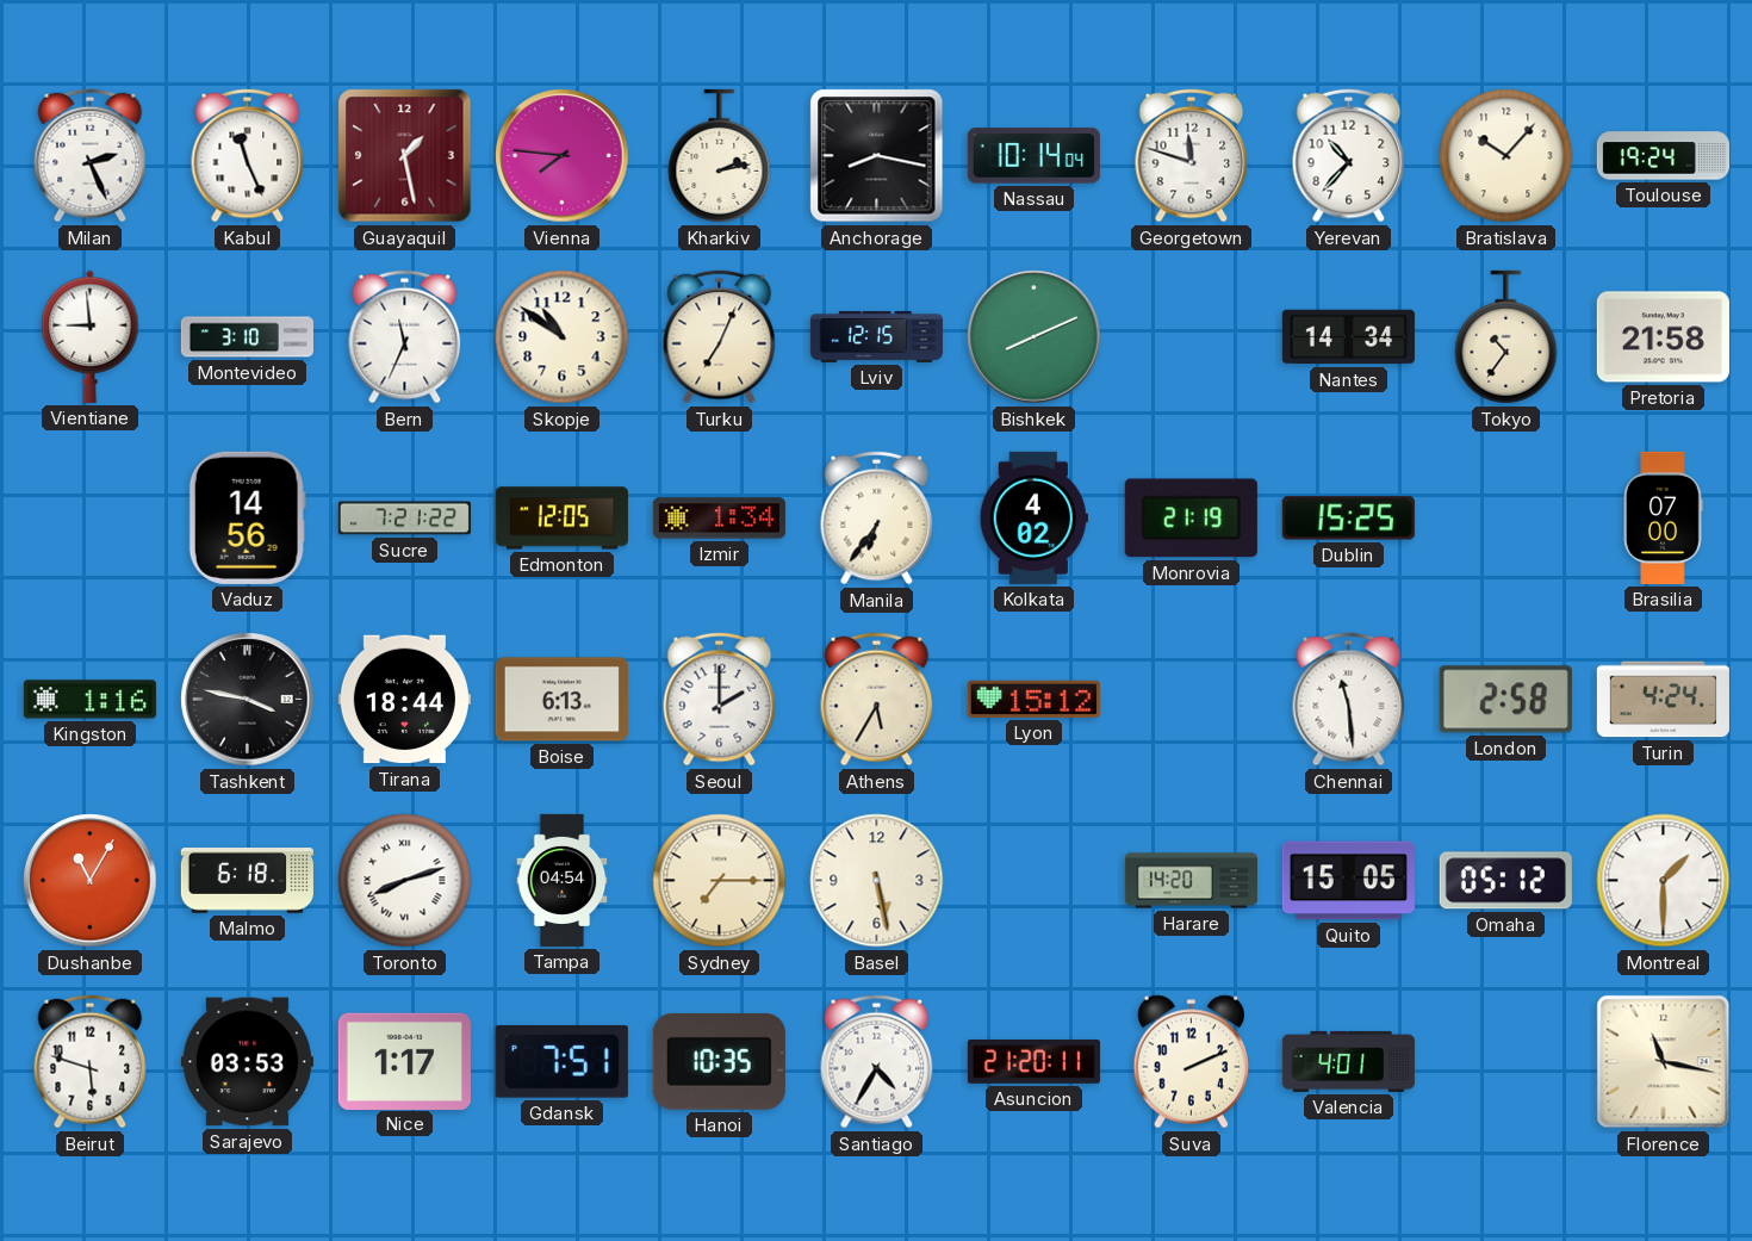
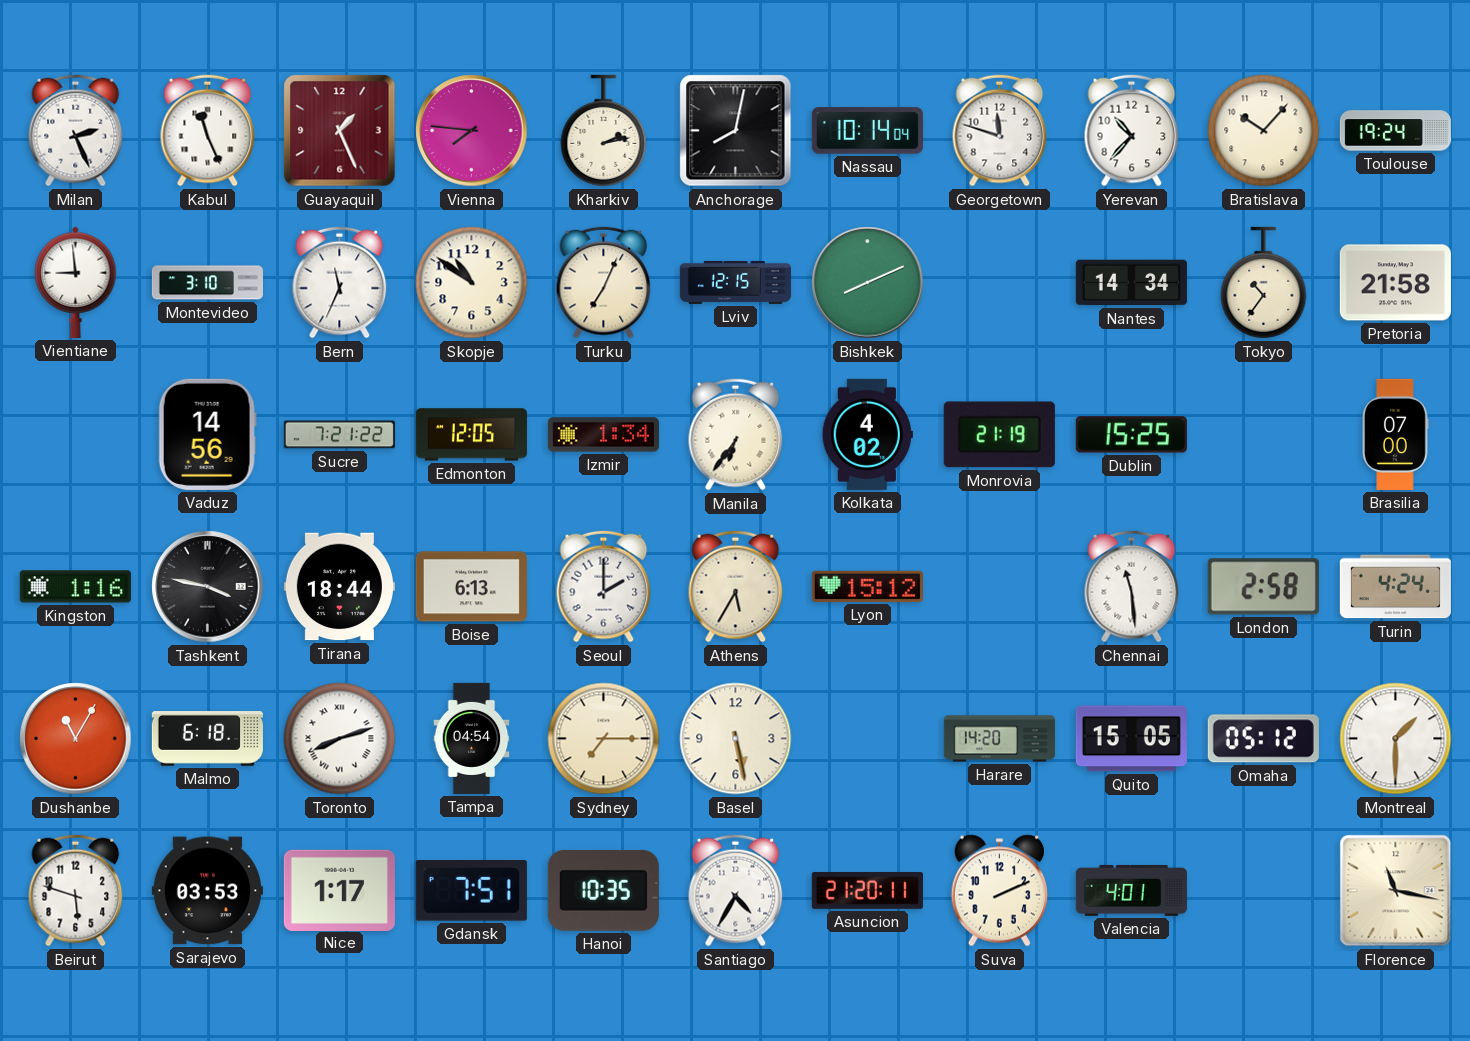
Guayaquil: 1:28 -> 1:26
Anchorage: 8:17 -> 8:02
